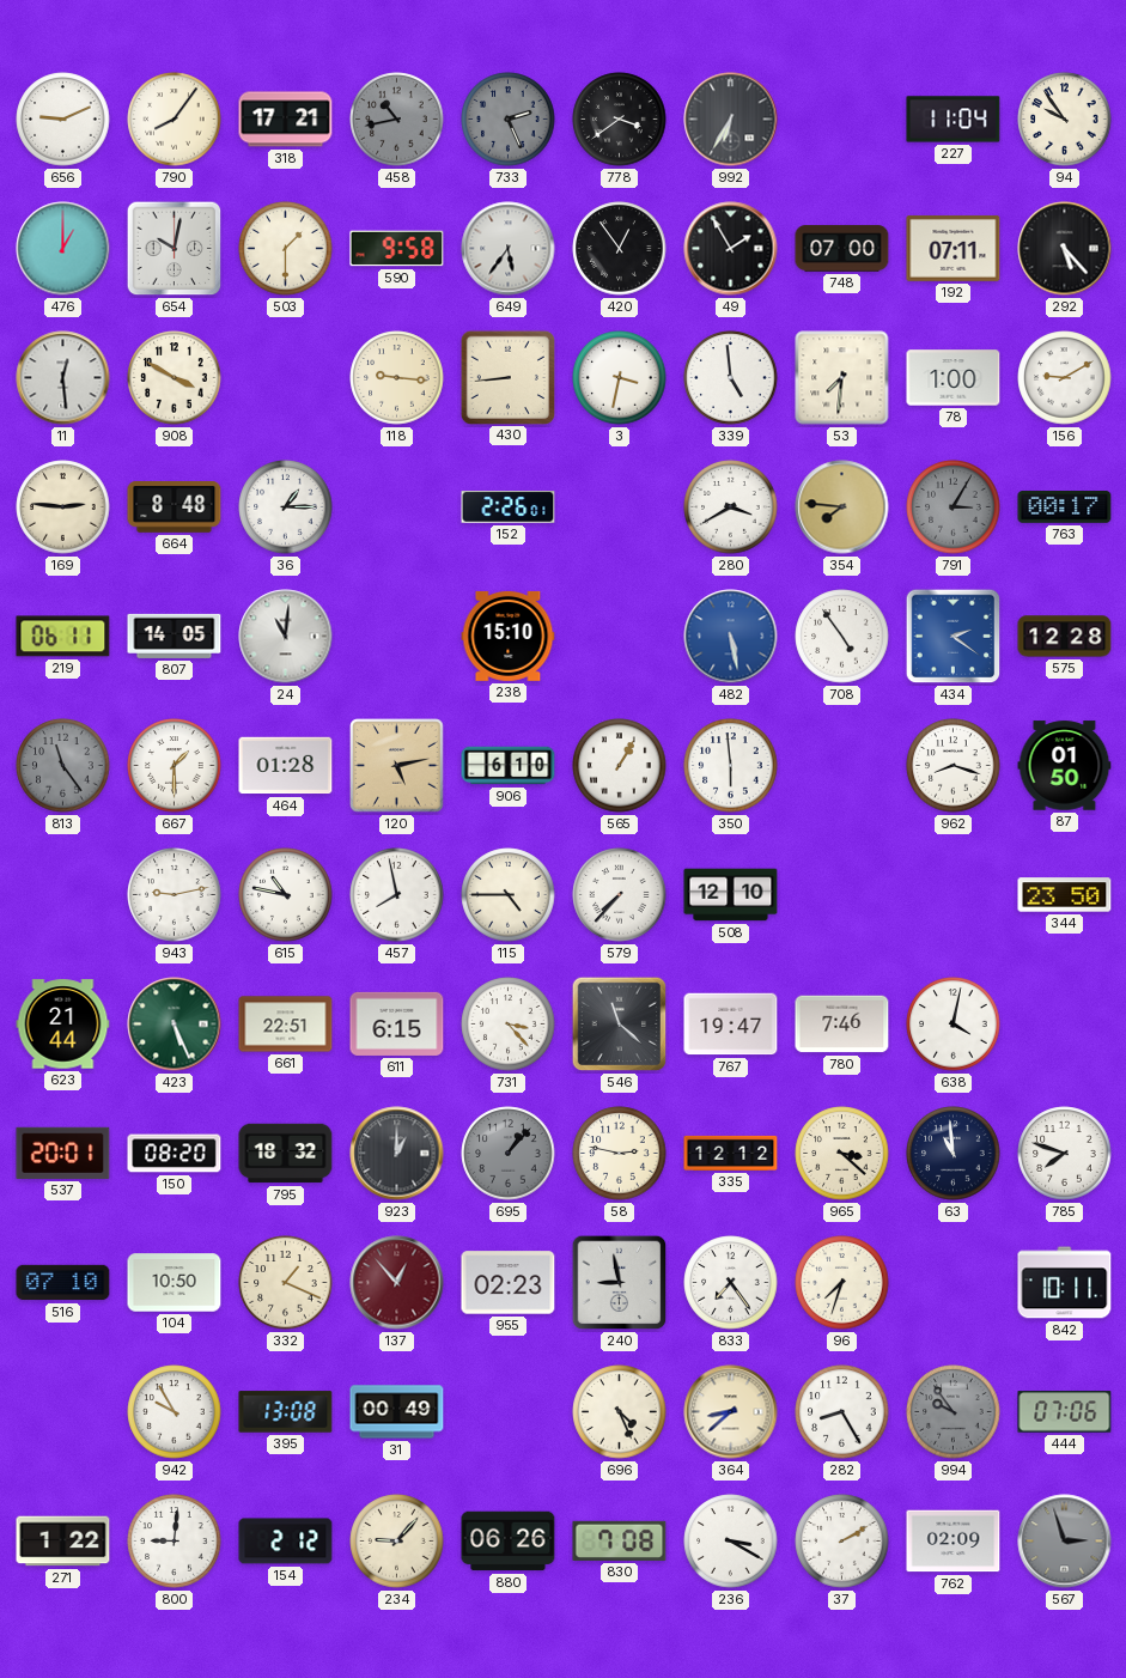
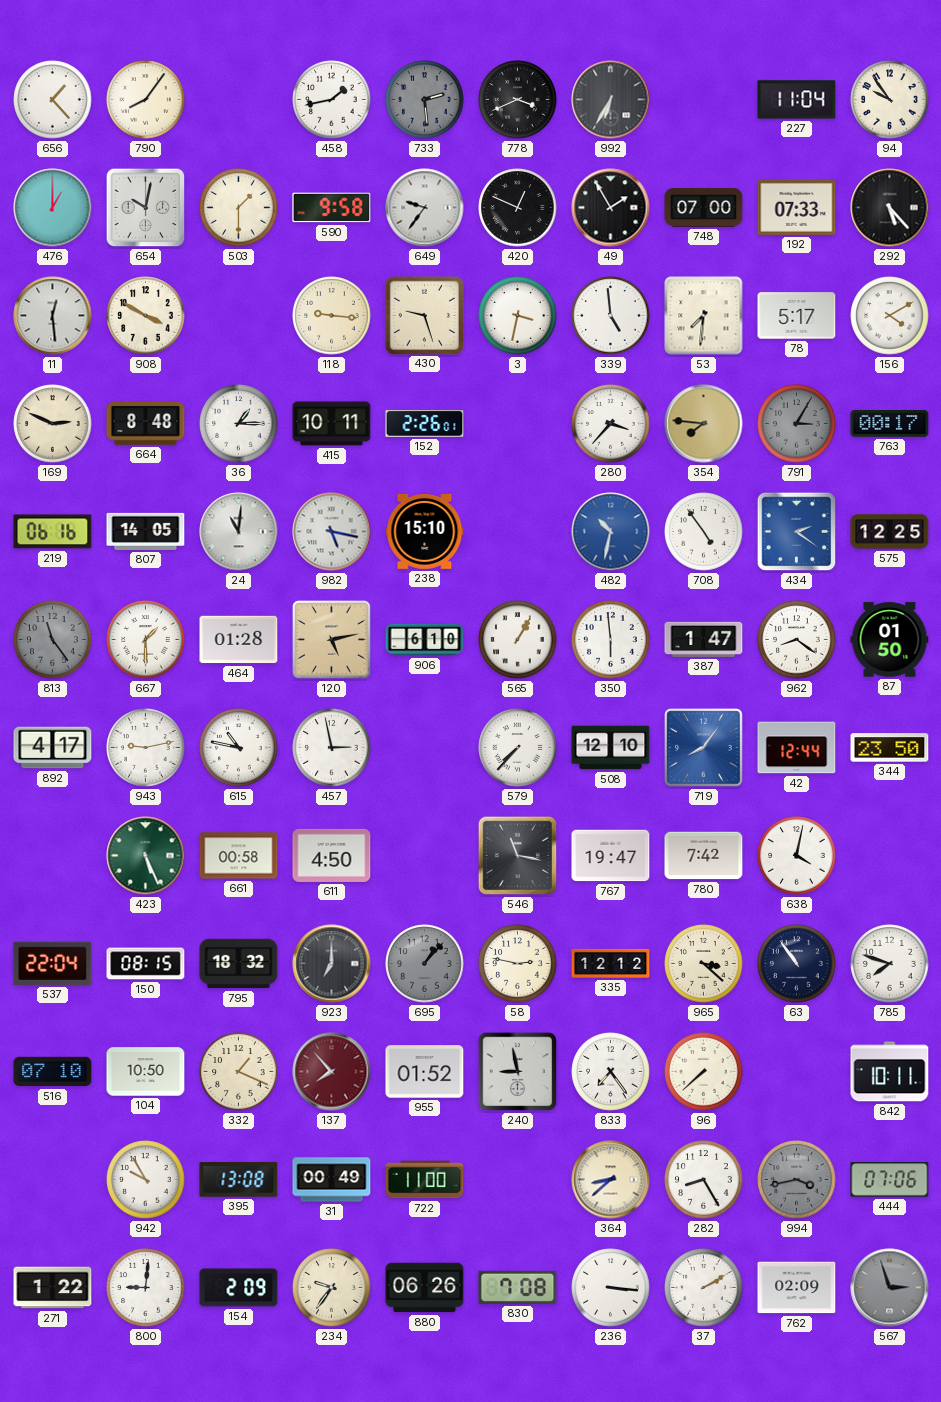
656: 9:11 -> 1:23
318: 17:21 -> none
458: 10:43 -> 1:43
458 dial: grey -> white
733: 2:26 -> 2:29
778: 3:39 -> 3:41
649: 5:36 -> 9:36
420: 12:54 -> 12:49
192: 07:11 -> 07:33
430: 8:44 -> 9:27
78: 1:00 -> 5:17
156: 9:10 -> 4:10
169: 2:46 -> 2:49
415: none -> 10:11
280: 3:40 -> 3:37
219: 06:11 -> 06:16
982: none -> 5:17
482: 5:28 -> 10:32
575: 12:28 -> 12:25
387: none -> 1:47
962: 8:18 -> 8:21
892: none -> 4:17
457: 7:58 -> 2:58
115: 4:45 -> none
719: none -> 8:06
42: none -> 12:44
623: 21:44 -> none
661: 22:51 -> 00:58
611: 6:15 -> 4:50
731: 3:23 -> none
546: 11:22 -> 11:17
780: 7:46 -> 7:42
537: 20:01 -> 22:04
150: 08:20 -> 08:15
923: 1:00 -> 7:00
63: 10:59 -> 10:54
137: 12:53 -> 7:53
955: 02:23 -> 01:52
96: 7:33 -> 7:38
722: none -> 11:00
696: 4:26 -> none
994: 9:54 -> 3:43
154: 2:12 -> 2:09
234: 9:07 -> 9:36
236: 3:20 -> 3:16
